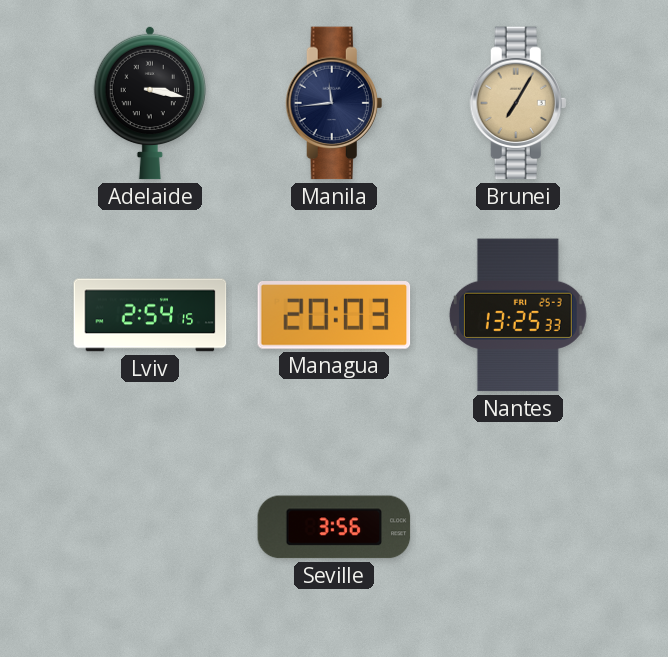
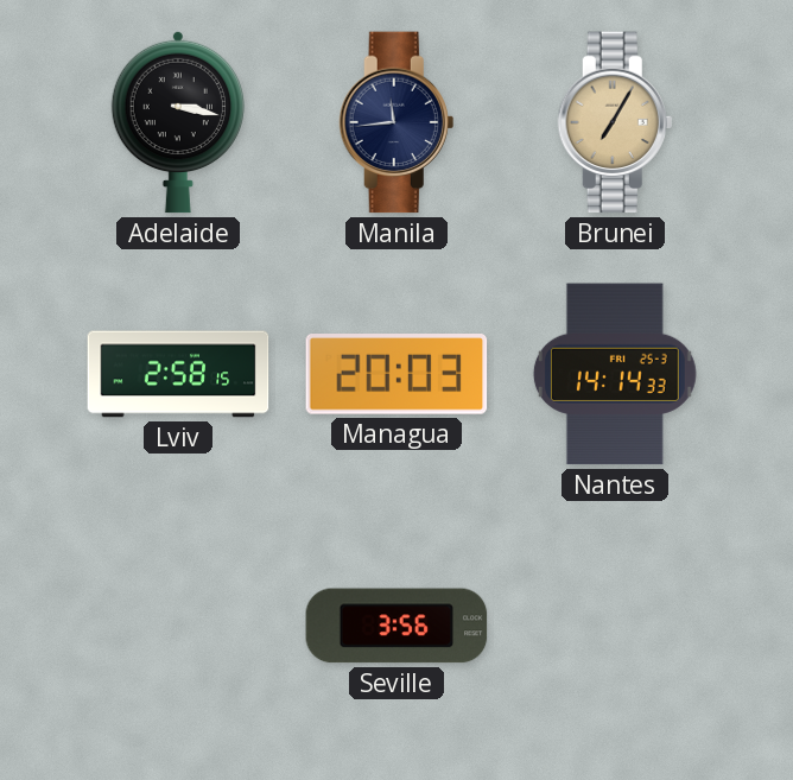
Lviv: 2:54 -> 2:58
Nantes: 13:25 -> 14:14
